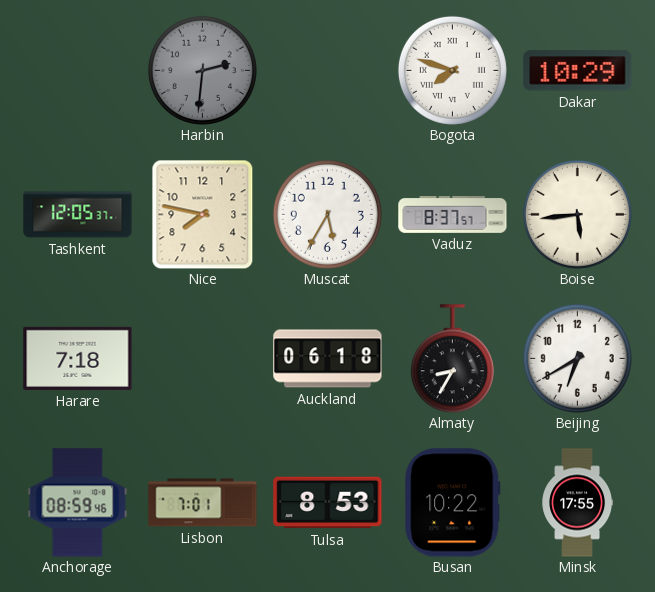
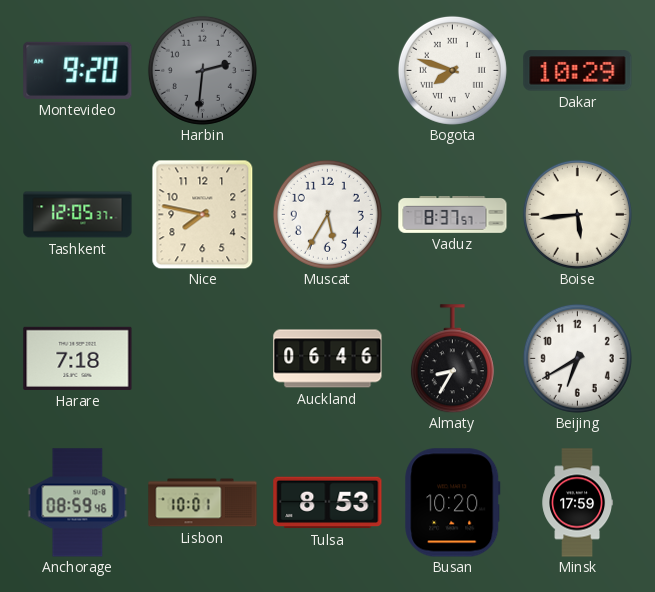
Montevideo: none -> 9:20
Auckland: 06:18 -> 06:46
Lisbon: 7:01 -> 10:01
Busan: 10:22 -> 10:20
Minsk: 17:55 -> 17:59
